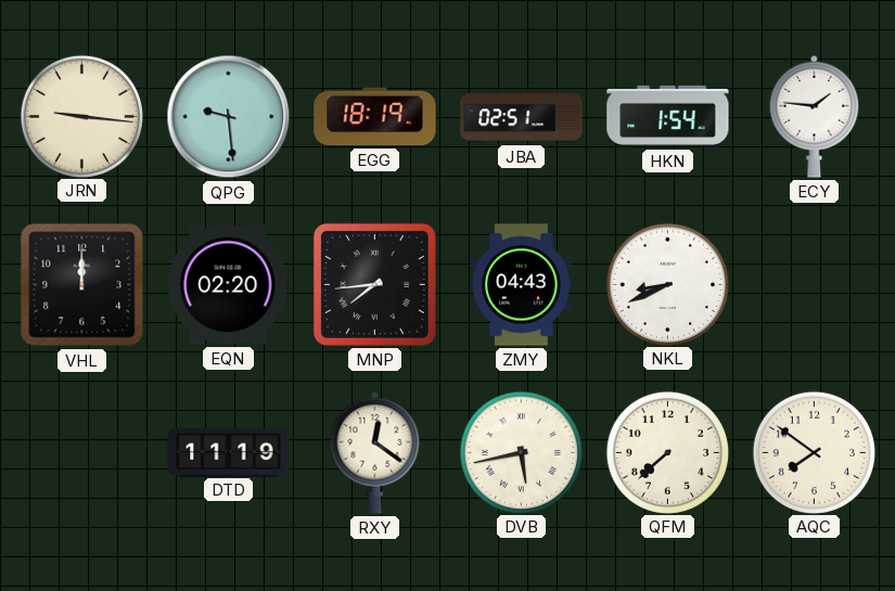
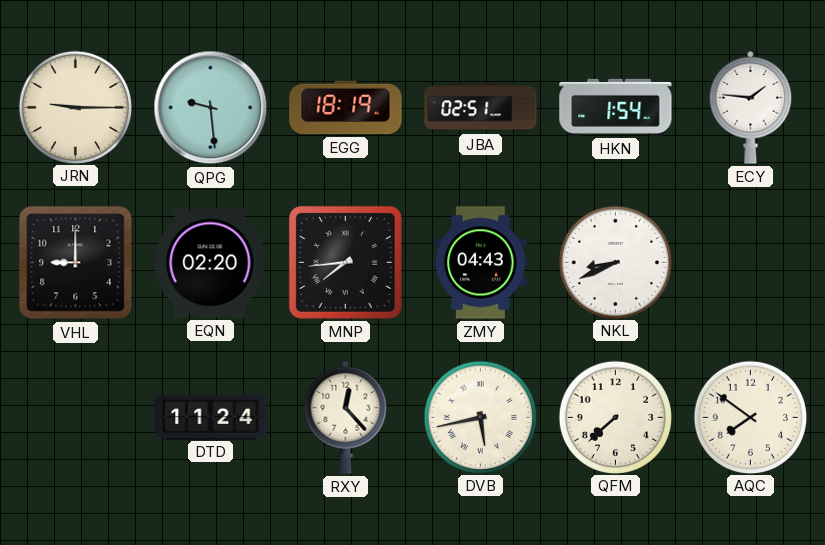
JRN: 9:16 -> 9:15
VHL: 12:00 -> 9:00
DTD: 11:19 -> 11:24
RXY: 12:21 -> 12:23
